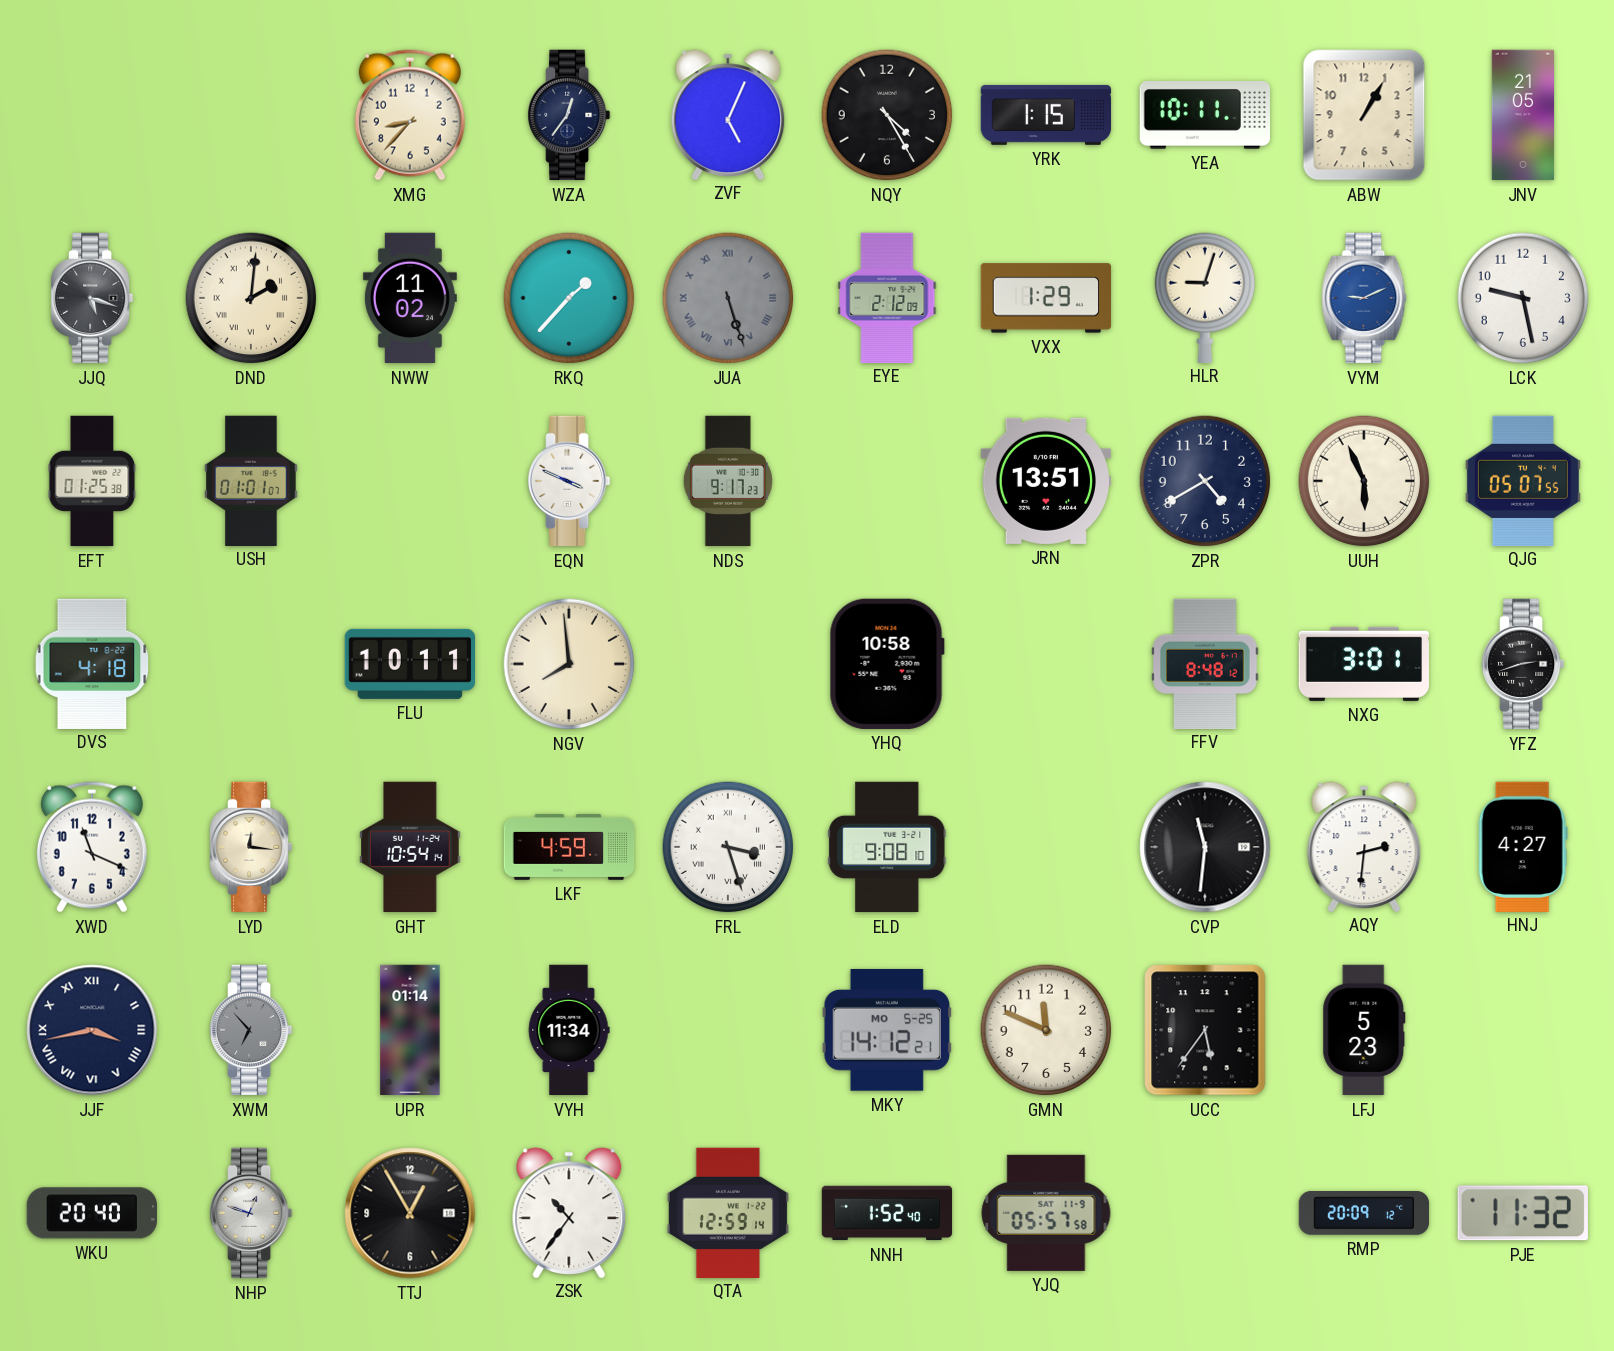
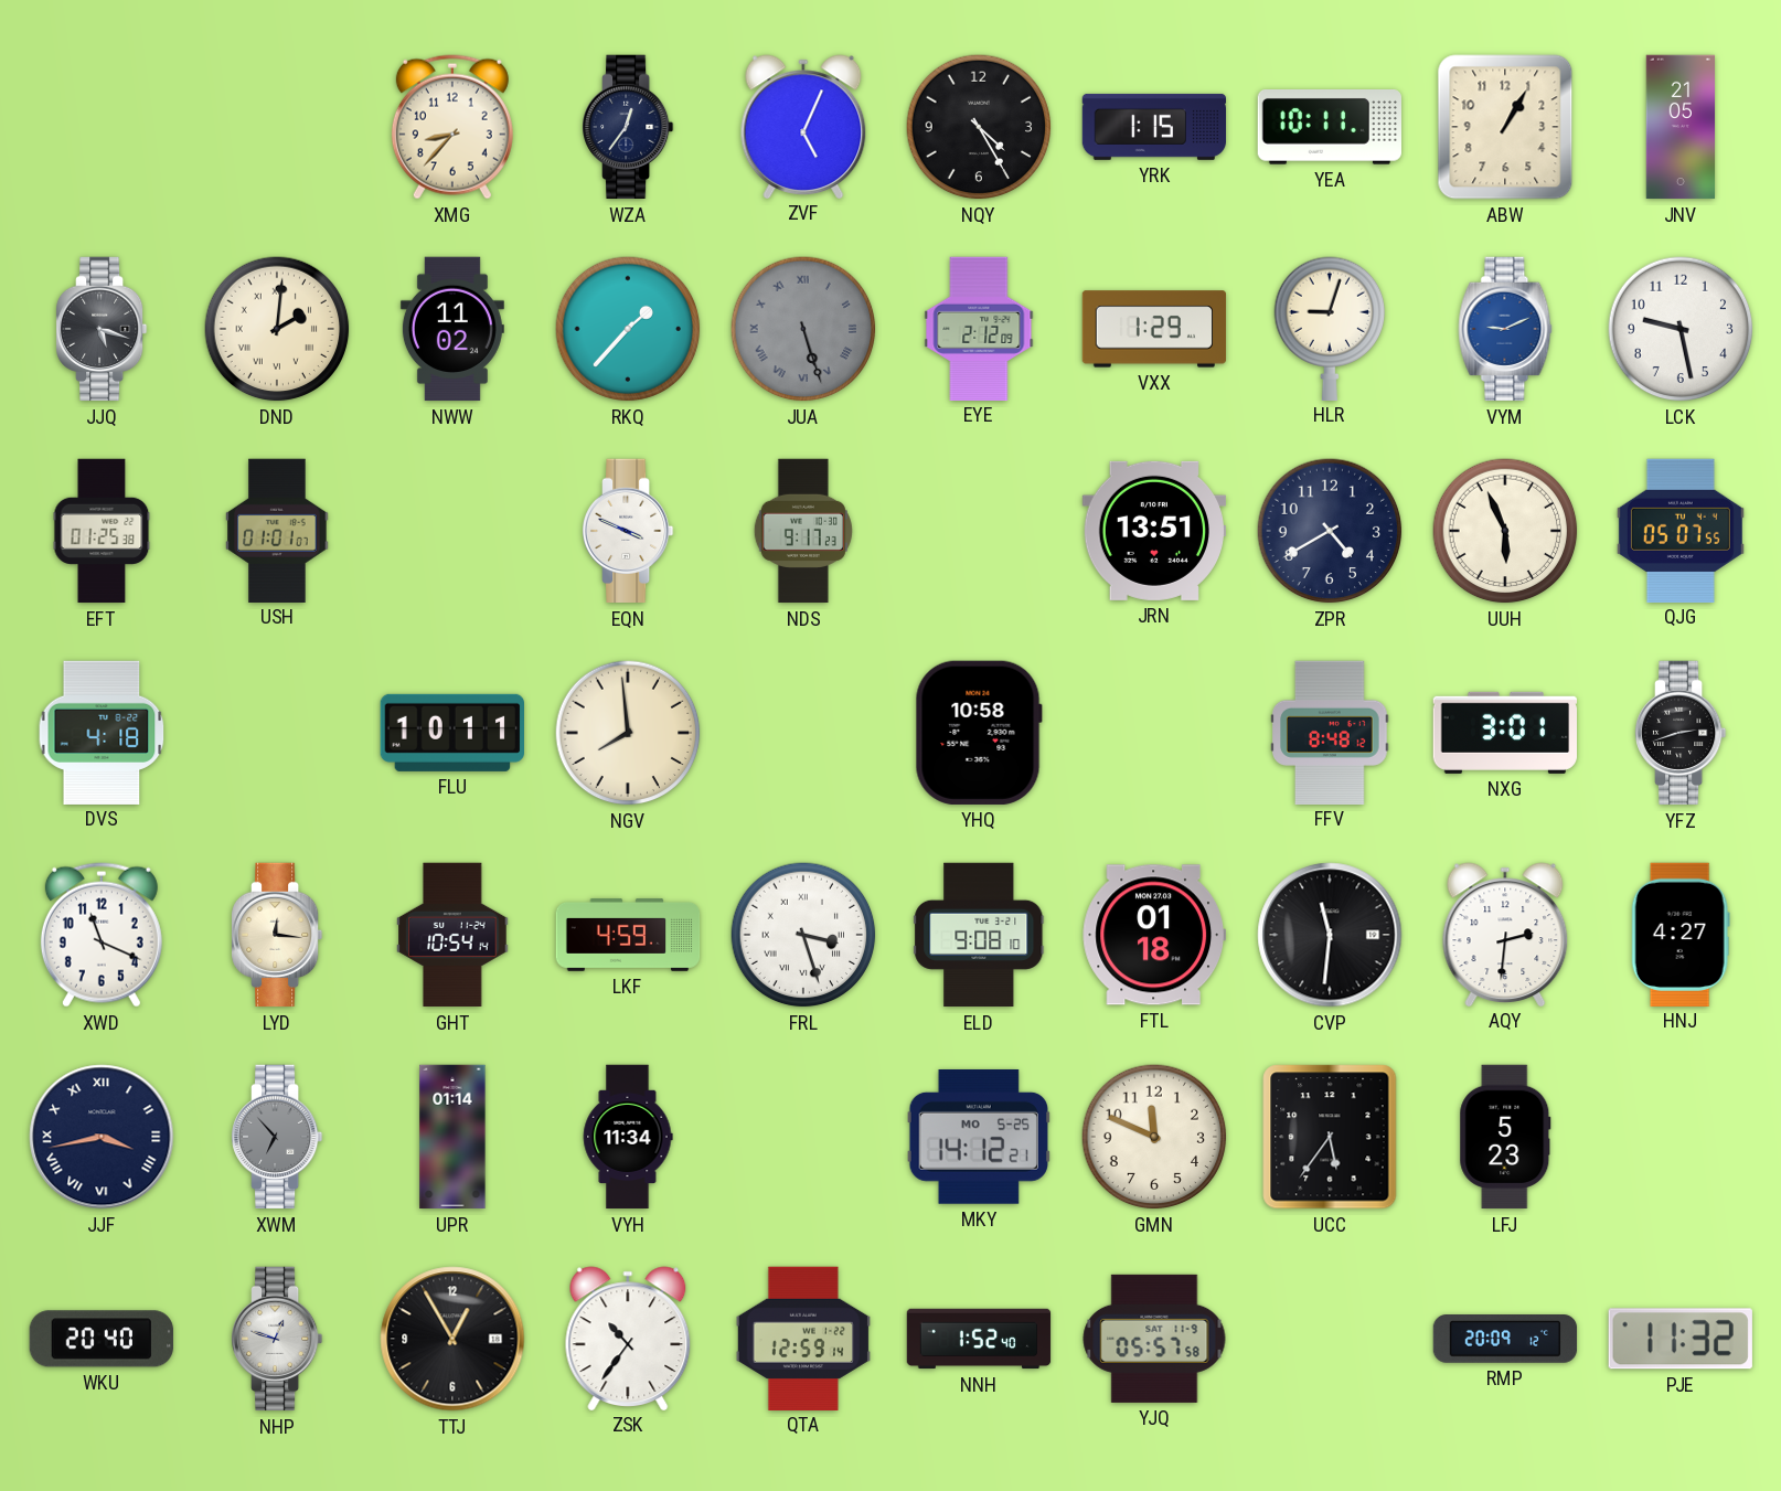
FTL: none -> 01:18
